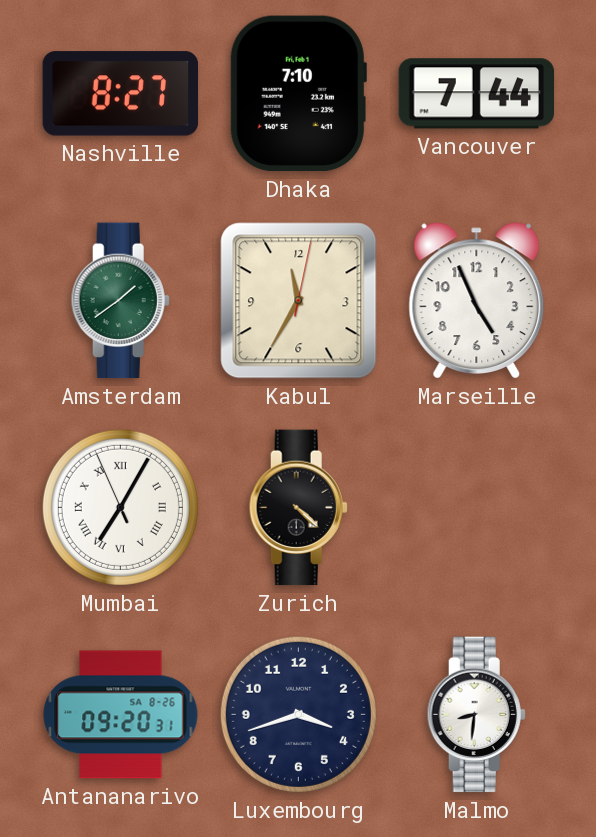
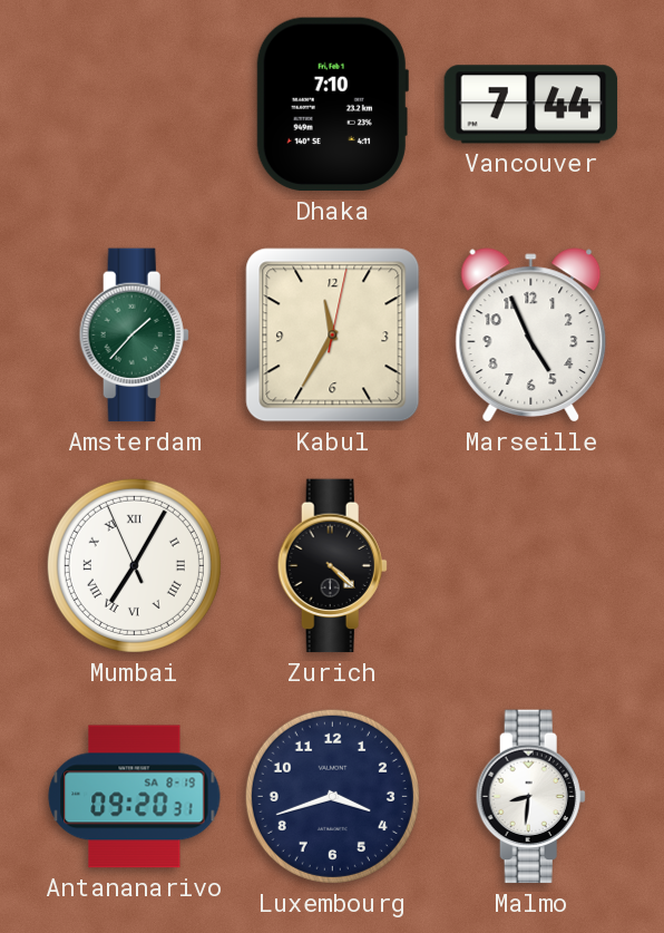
Nashville: 8:27 -> none
Amsterdam: 1:39 -> 1:37
Antananarivo date: SA 8-26 -> SA 8-19
